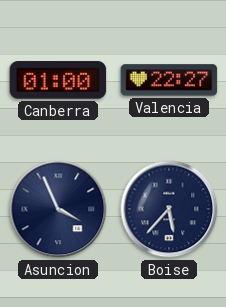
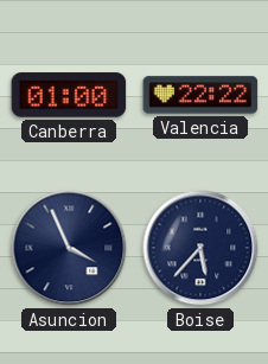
Valencia: 22:27 -> 22:22
